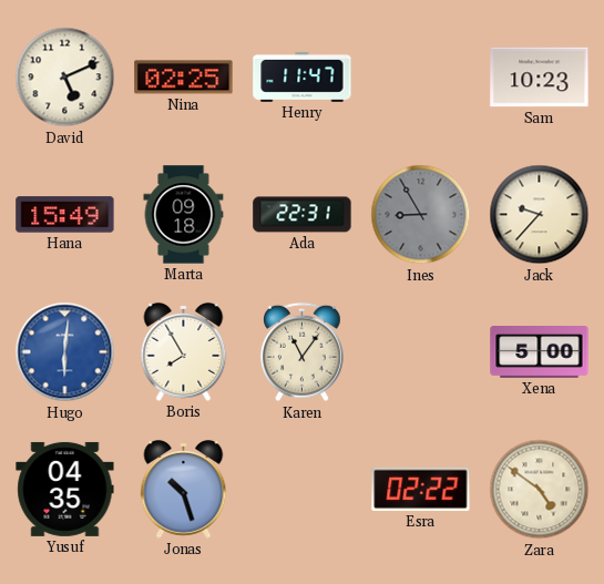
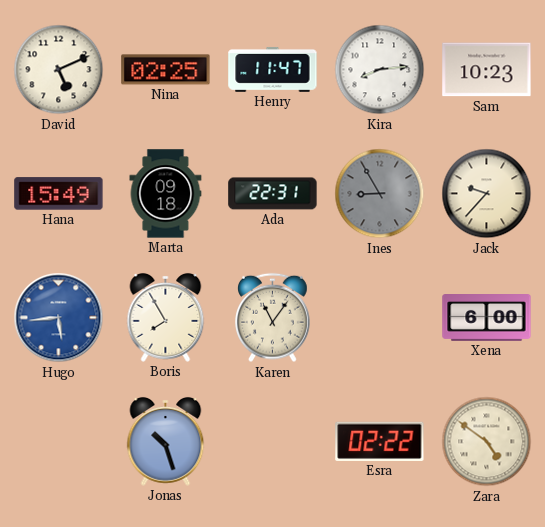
Kira: none -> 8:14
Hugo: 6:01 -> 5:44
Xena: 5:00 -> 6:00
Yusuf: 04:35 -> none
